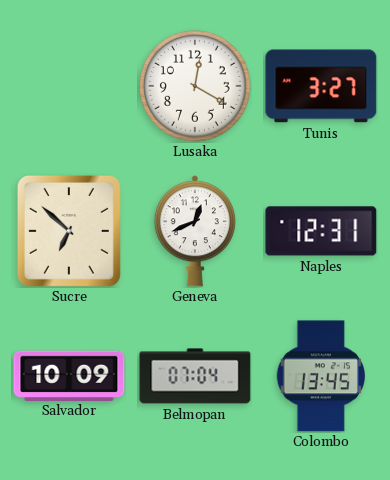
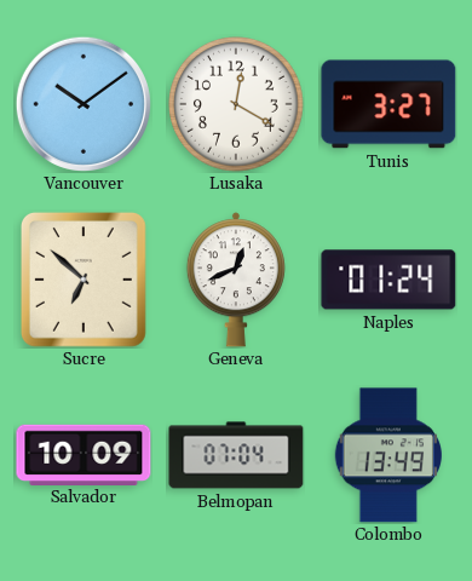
Vancouver: none -> 10:09
Naples: 12:31 -> 01:24
Colombo: 13:45 -> 13:49
